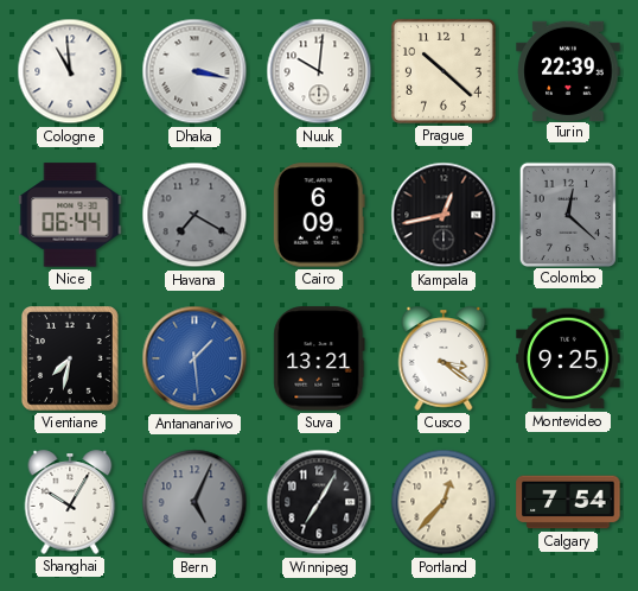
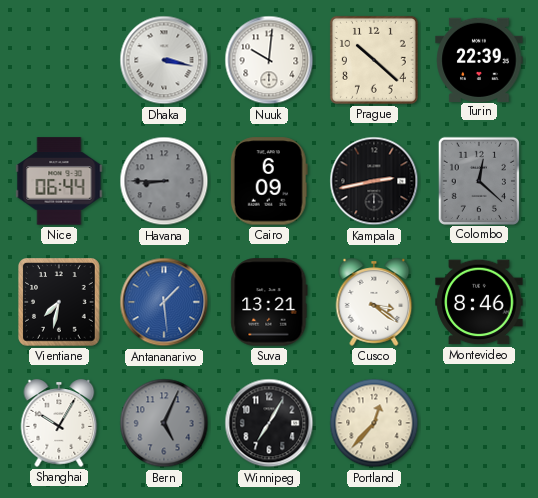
Cologne: 10:59 -> none
Havana: 7:20 -> 8:45
Kampala: 12:43 -> 2:43
Montevideo: 9:25 -> 8:46
Calgary: 7:54 -> none
